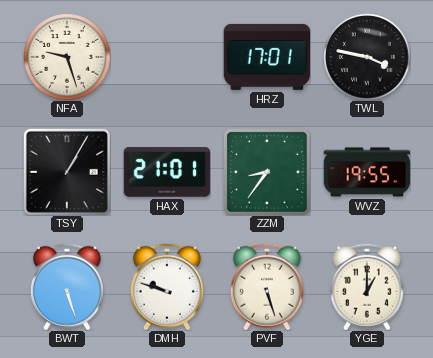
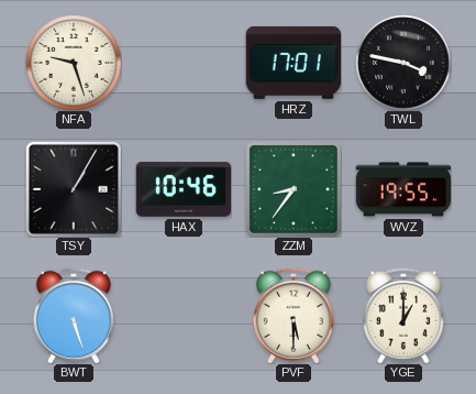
HAX: 21:01 -> 10:46
DMH: 9:48 -> none
PVF: 5:27 -> 5:30
